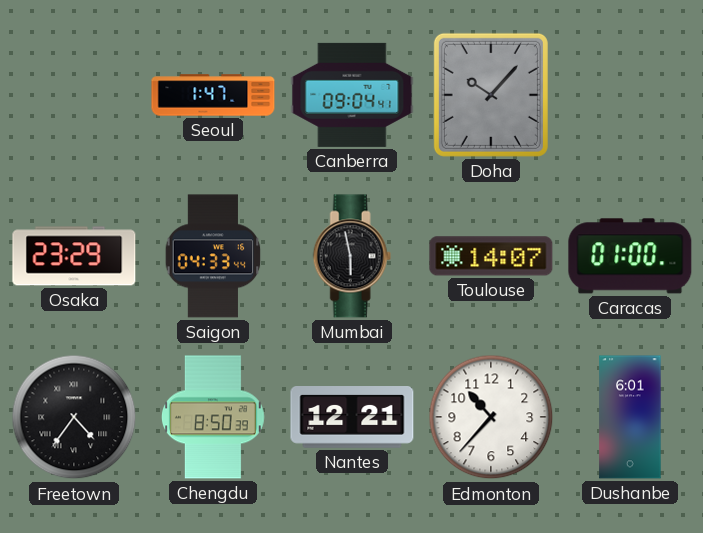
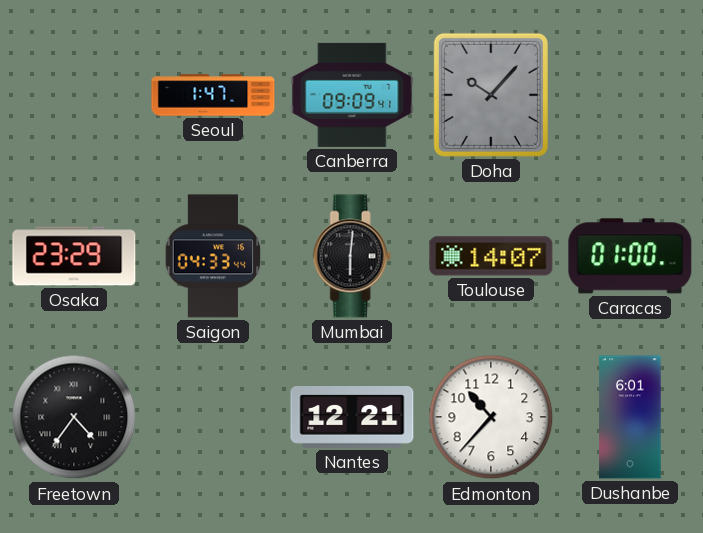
Canberra: 09:04 -> 09:09
Mumbai: 5:58 -> 6:01
Chengdu: 8:50 -> none
